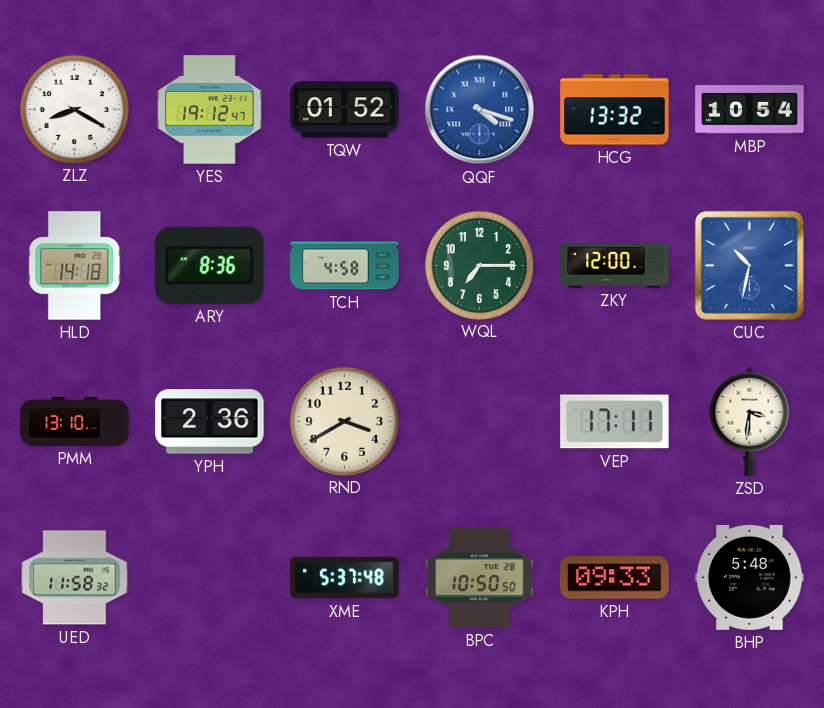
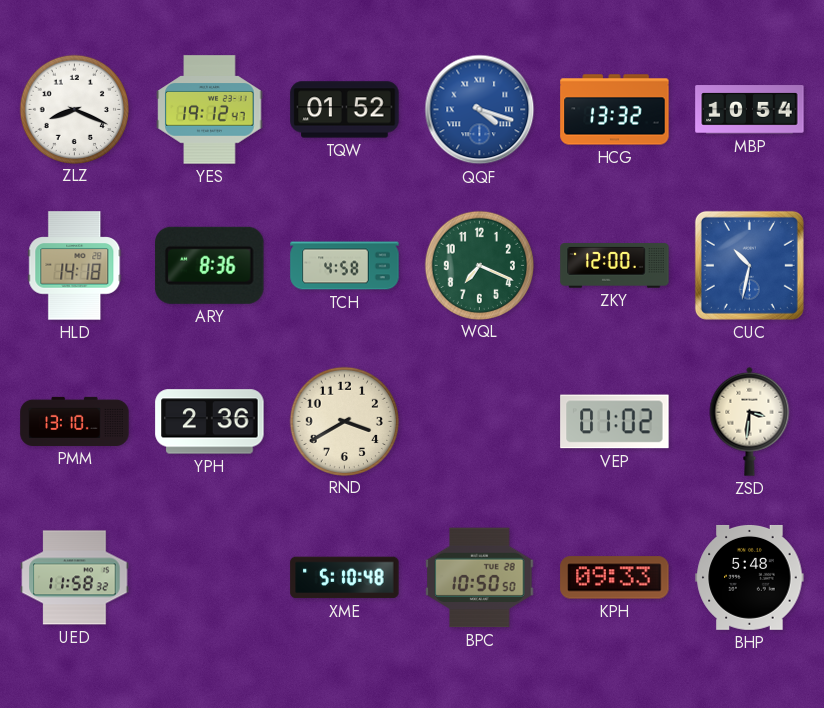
ZLZ: 8:20 -> 8:19
WQL: 7:15 -> 7:19
VEP: 17:11 -> 01:02
XME: 5:37 -> 5:10
